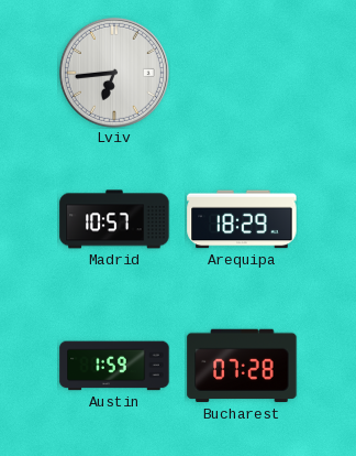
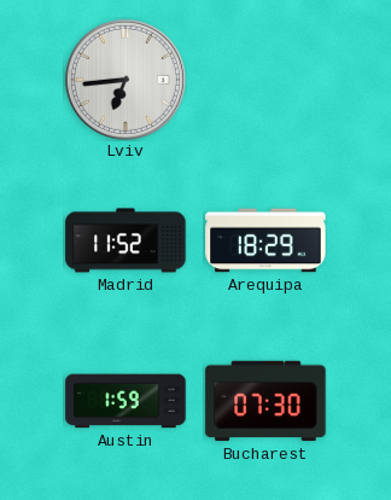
Madrid: 10:57 -> 11:52
Bucharest: 07:28 -> 07:30
